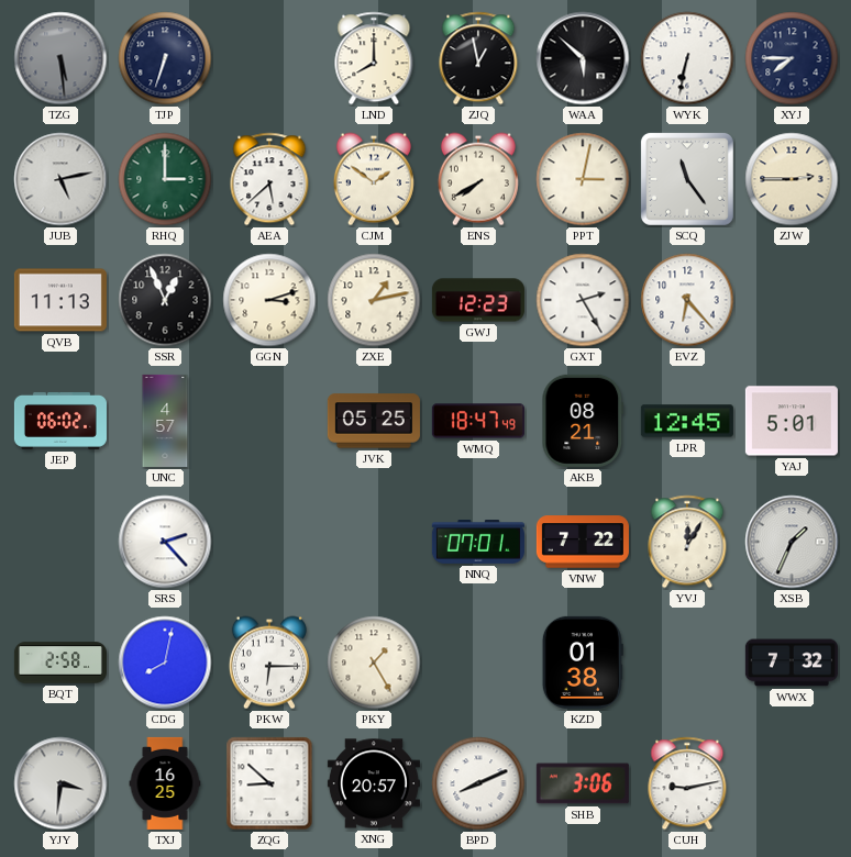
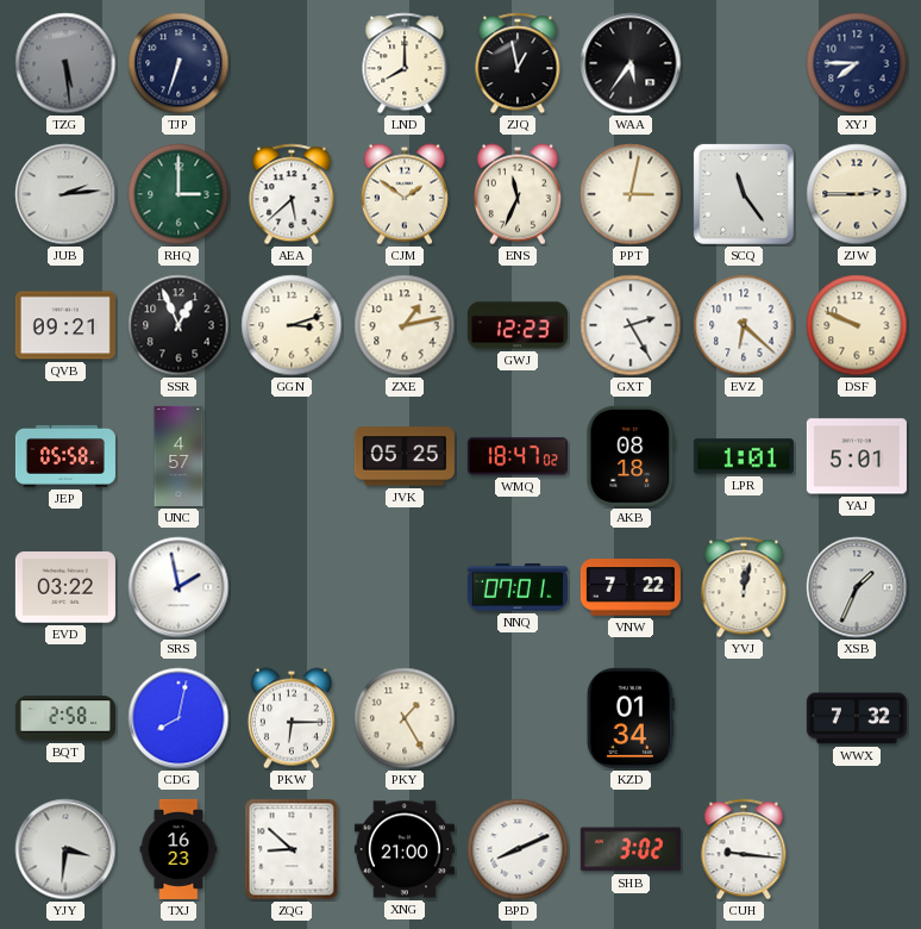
WAA: 5:52 -> 5:36
WYK: 6:32 -> none
JUB: 5:13 -> 2:14
ENS: 7:40 -> 11:34
QVB: 11:13 -> 09:21
EVZ: 6:23 -> 6:22
DSF: none -> 9:49
JEP: 06:02 -> 05:58
WMQ: 18:47:49 -> 18:47:02
AKB: 08:21 -> 08:18
LPR: 12:45 -> 1:01
EVD: none -> 03:22
SRS: 2:23 -> 1:58
YVJ: 12:05 -> 12:02
KZD: 01:38 -> 01:34
TXJ: 16:25 -> 16:23
XNG: 20:57 -> 21:00
SHB: 3:06 -> 3:02
CUH: 9:13 -> 9:16
